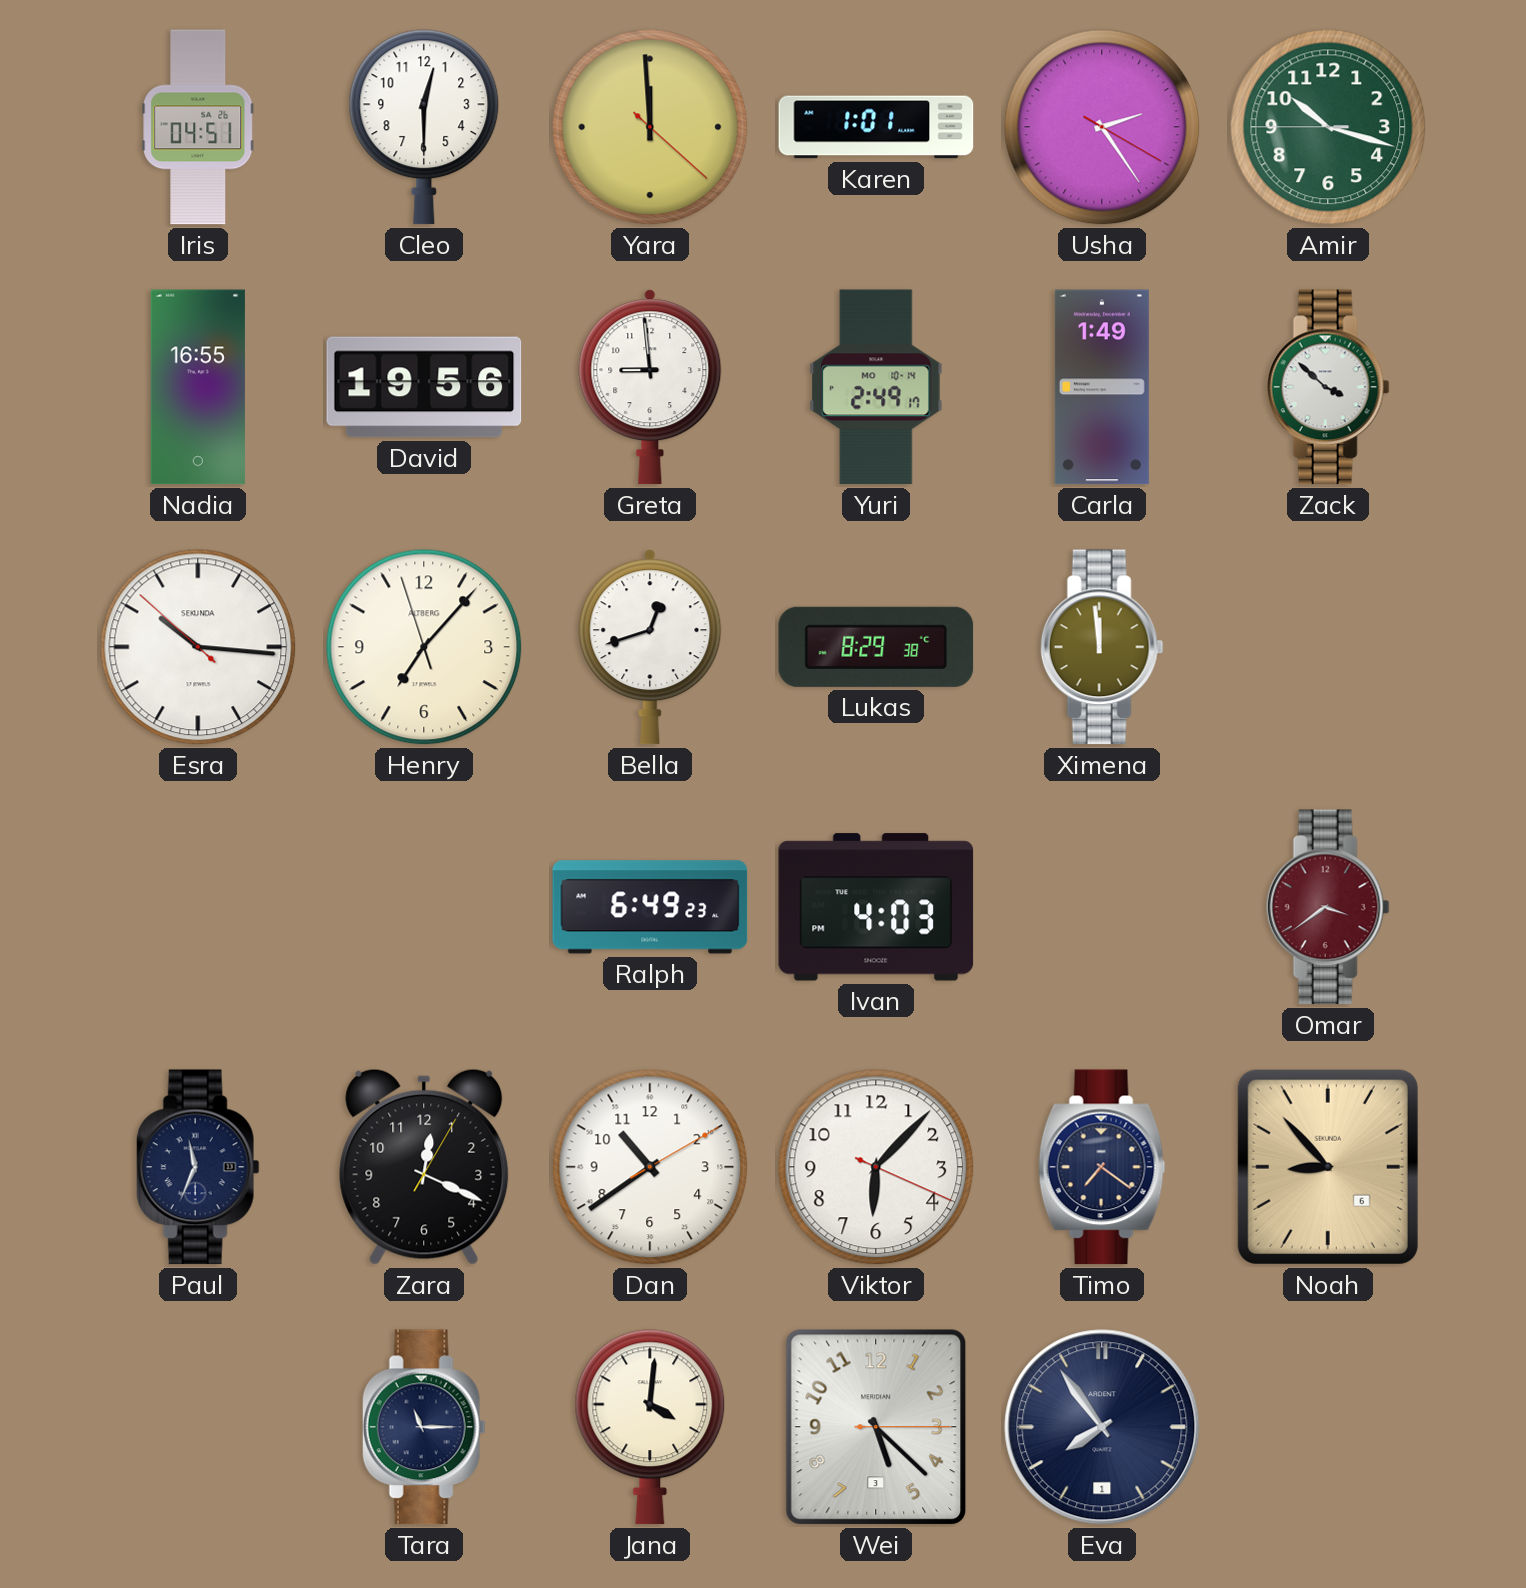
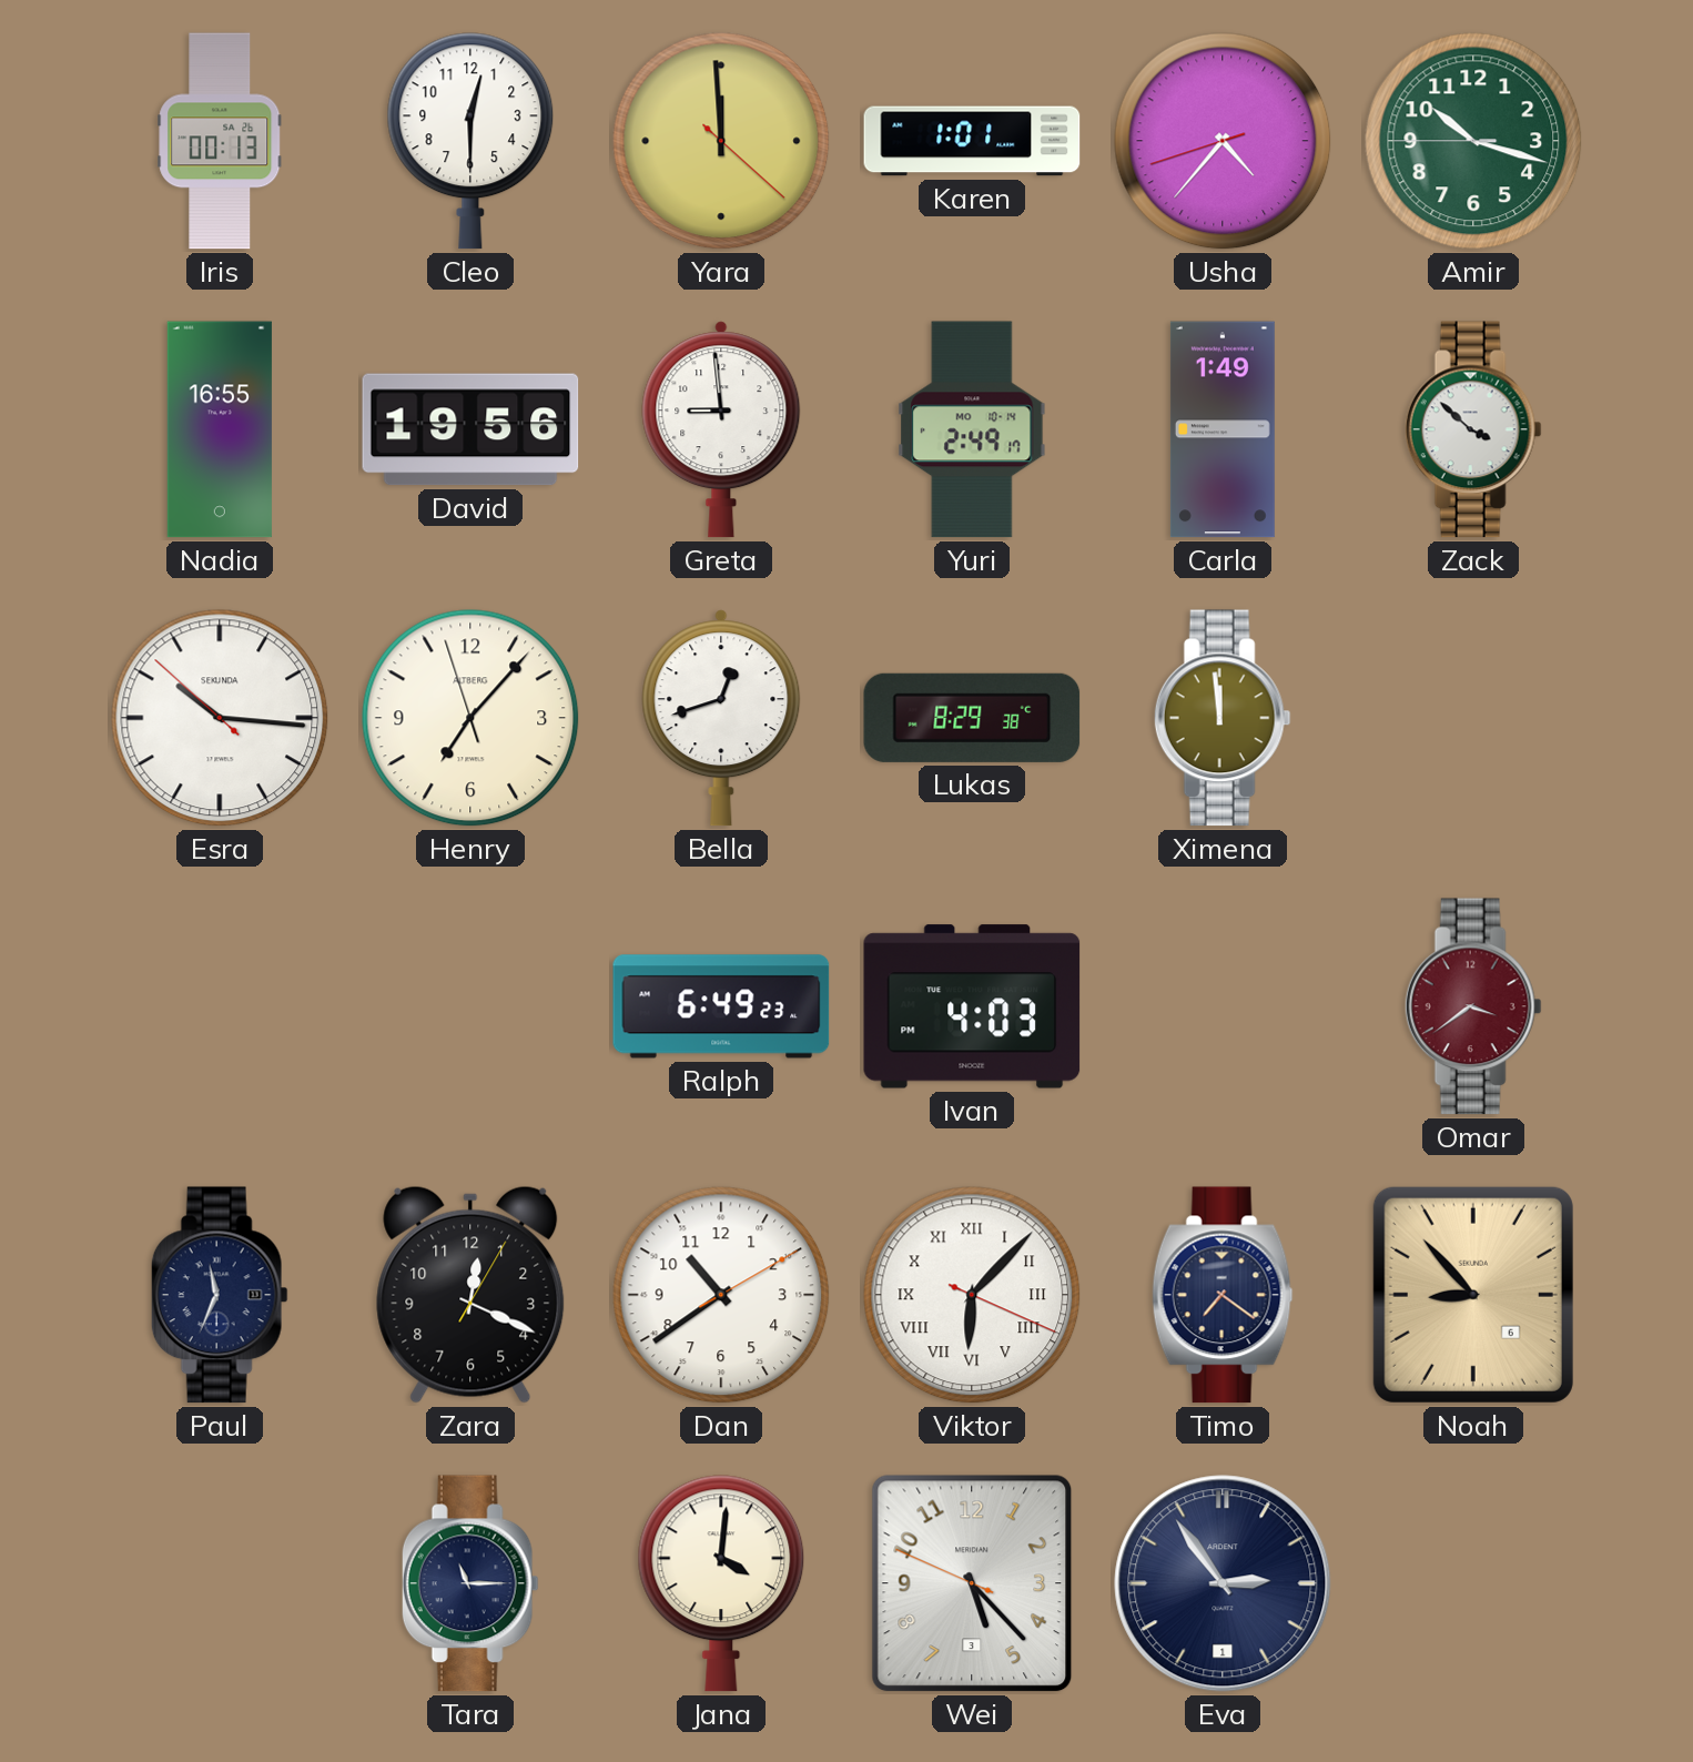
Iris: 04:51 -> 00:13
Usha: 2:24 -> 4:36
Viktor numerals: Arabic -> Roman
Wei: 5:22:15 -> 5:22:49
Eva: 7:54 -> 2:54
